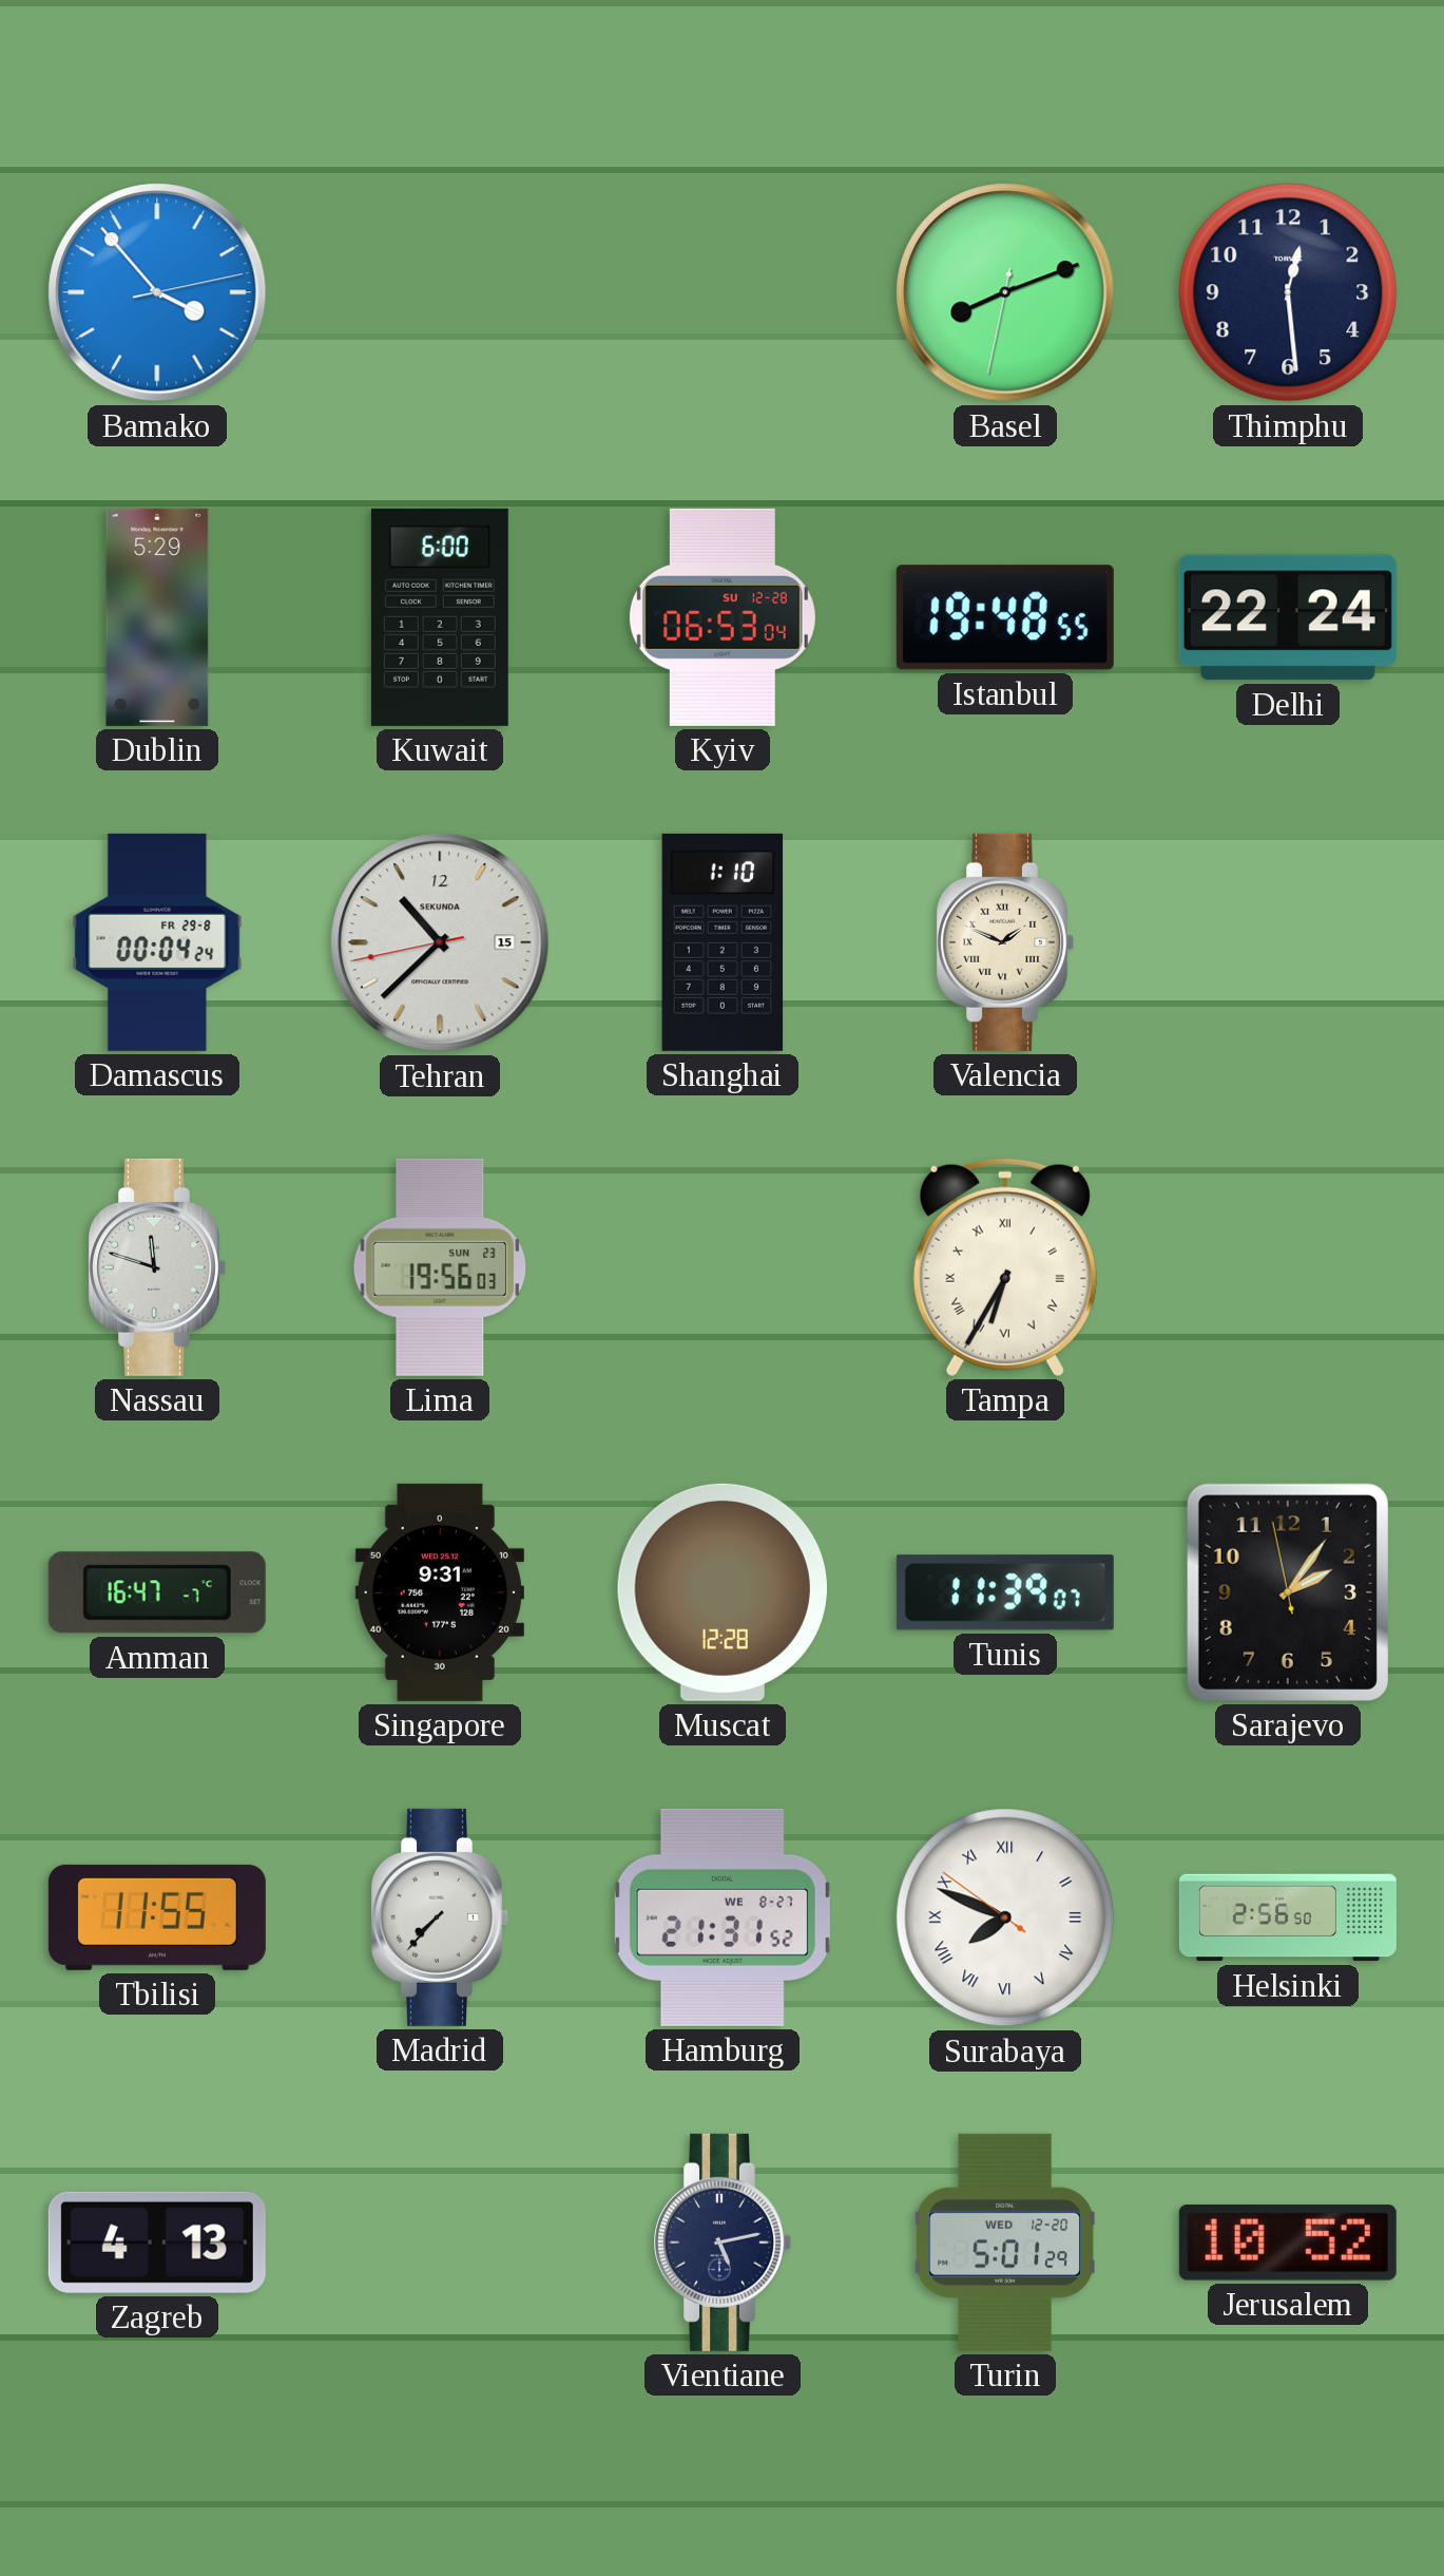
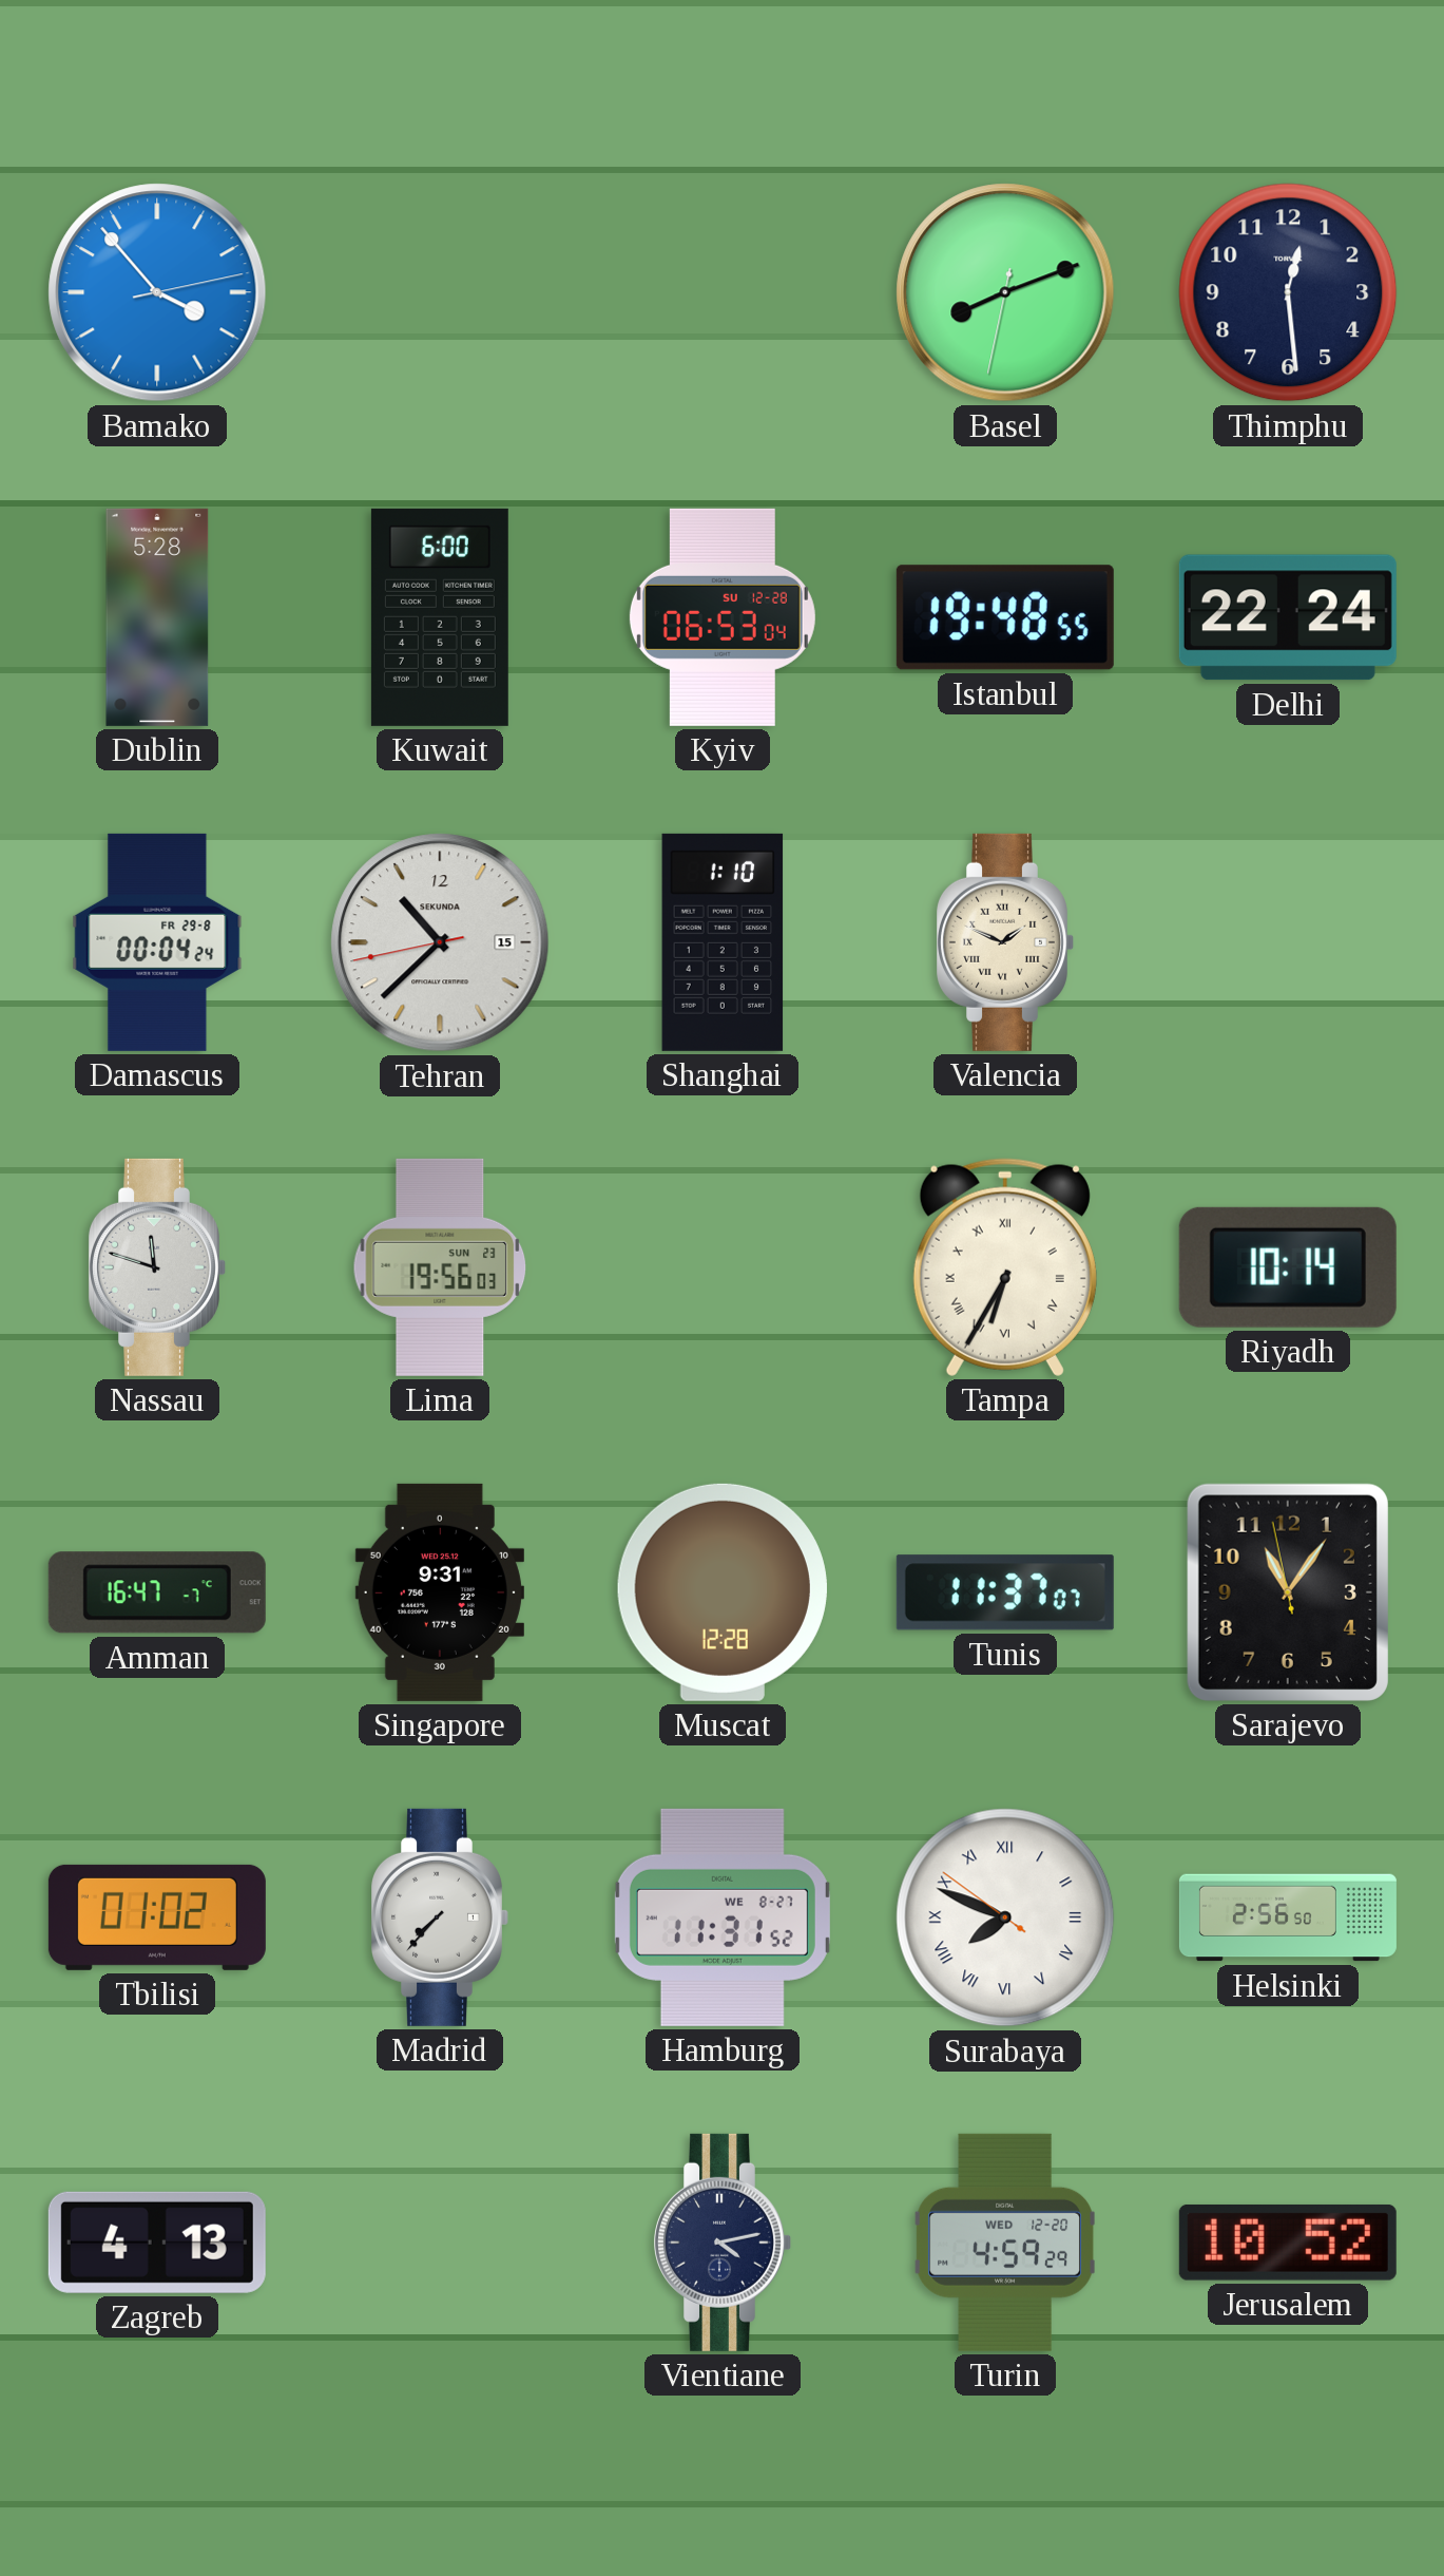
Dublin: 5:29 -> 5:28
Riyadh: none -> 10:14
Tunis: 11:39 -> 11:37
Sarajevo: 2:05 -> 11:05
Tbilisi: 11:55 -> 01:02
Hamburg: 21:31 -> 11:31
Vientiane: 5:13 -> 4:13
Turin: 5:01 -> 4:59
